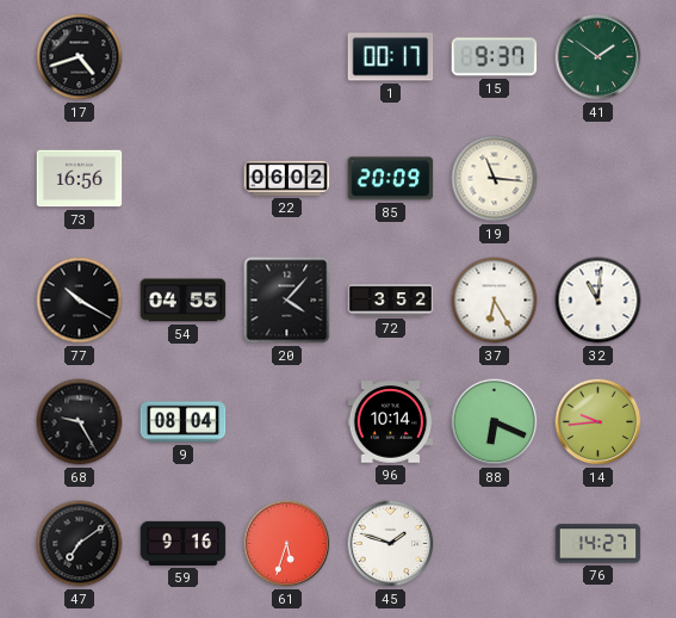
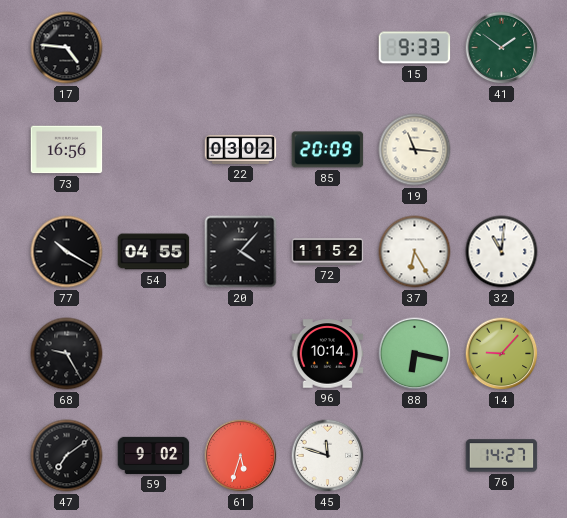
17: 4:42 -> 4:46
1: 00:17 -> none
15: 9:37 -> 9:33
22: 06:02 -> 03:02
72: 3:52 -> 11:52
9: 08:04 -> none
88: 6:19 -> 6:17
14: 9:44 -> 9:07
59: 9:16 -> 9:02
45: 1:48 -> 11:48
